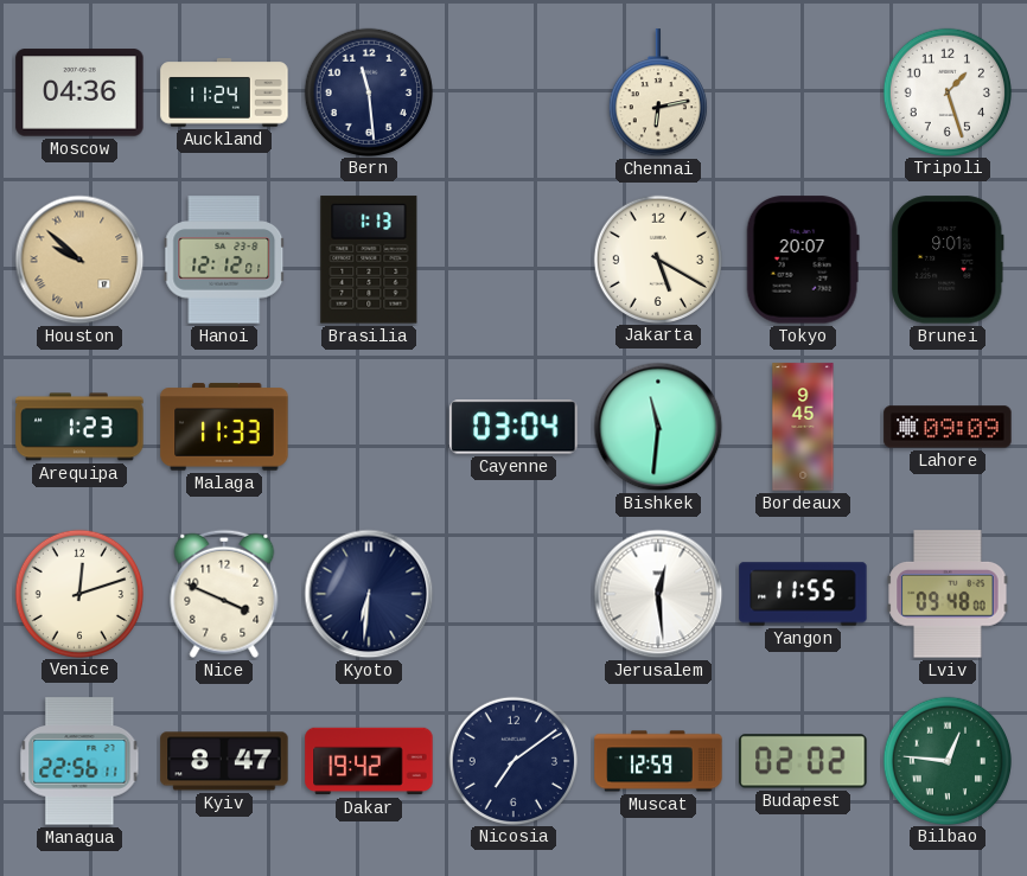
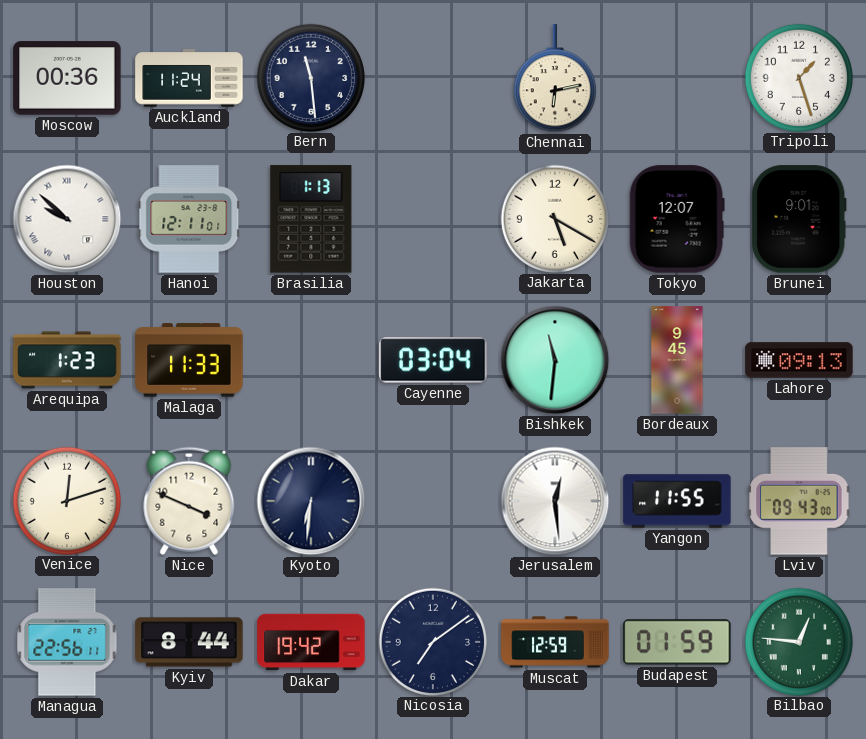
Moscow: 04:36 -> 00:36
Houston dial: champagne -> white
Hanoi: 12:12 -> 12:11
Tokyo: 20:07 -> 12:07
Lahore: 09:09 -> 09:13
Lviv: 09:48 -> 09:43
Kyiv: 8:47 -> 8:44
Budapest: 02:02 -> 01:59
